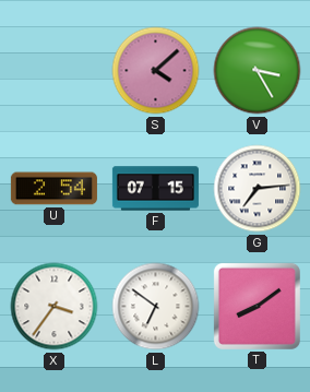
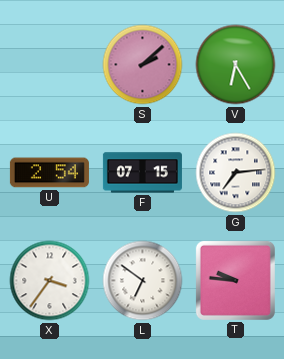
S: 4:08 -> 2:08
V: 3:25 -> 6:25
T: 8:09 -> 9:46
